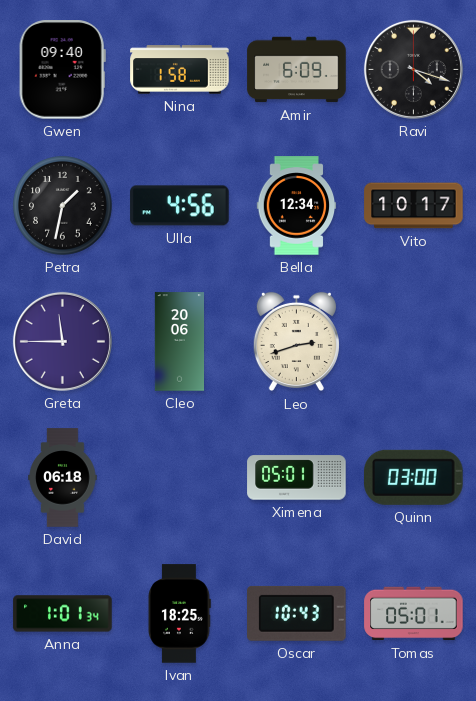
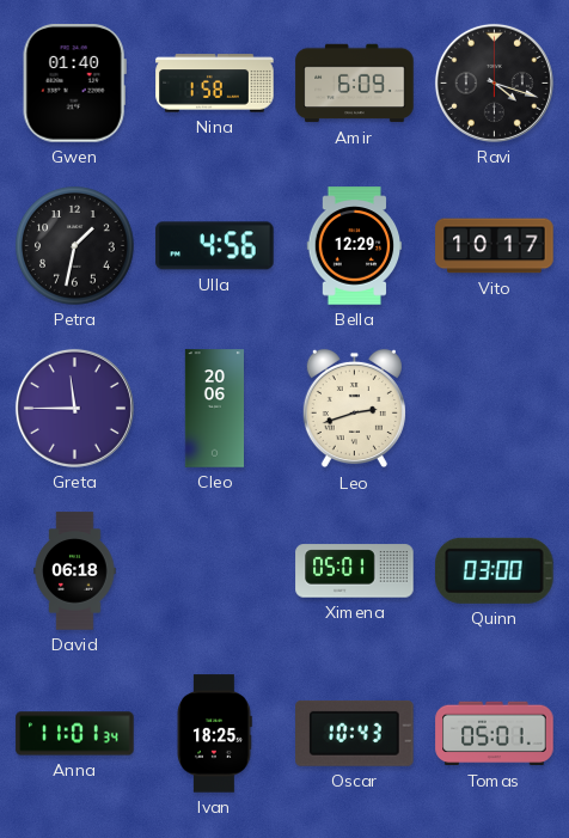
Gwen: 09:40 -> 01:40
Bella: 12:34 -> 12:29
Anna: 1:01 -> 11:01
